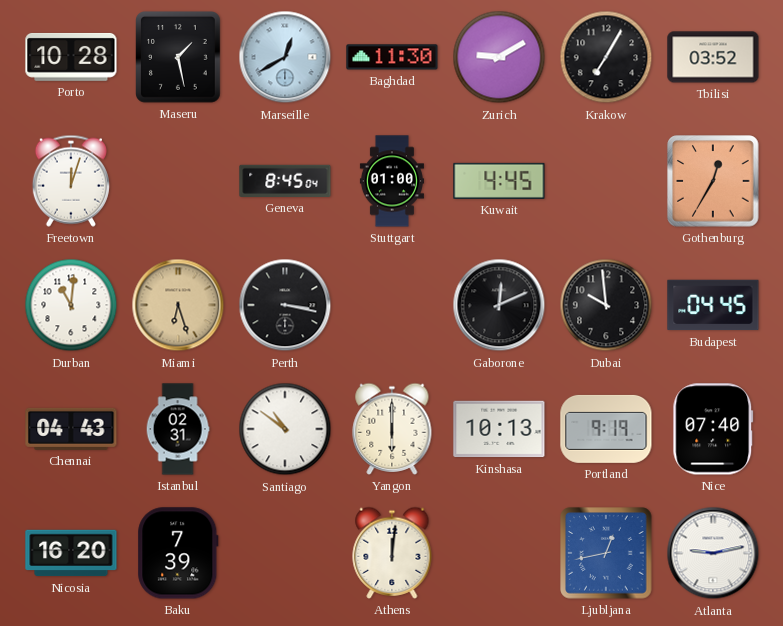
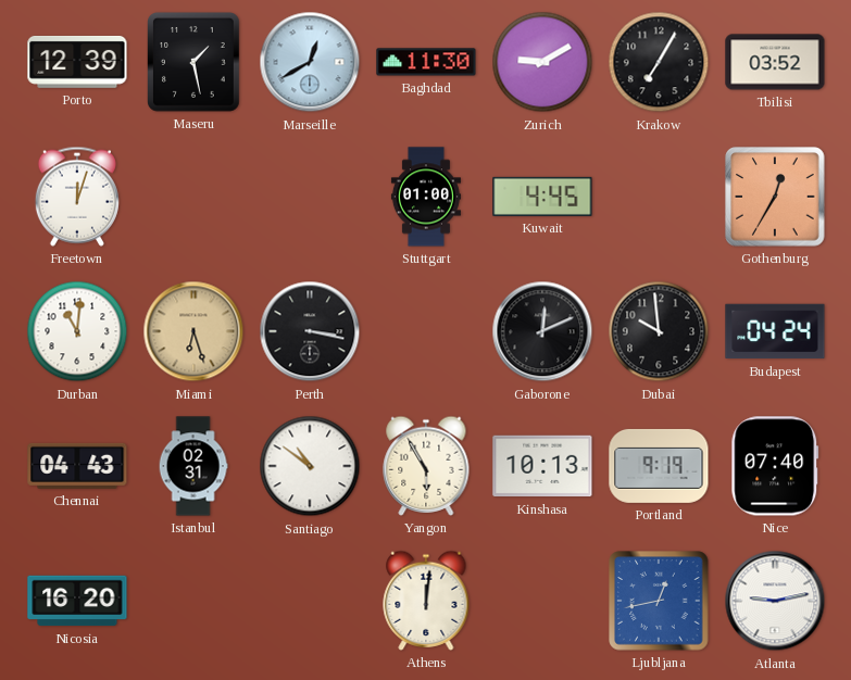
Porto: 10:28 -> 12:39
Geneva: 8:45 -> none
Budapest: 04:45 -> 04:24
Yangon: 6:00 -> 5:55
Baku: 7:39 -> none
